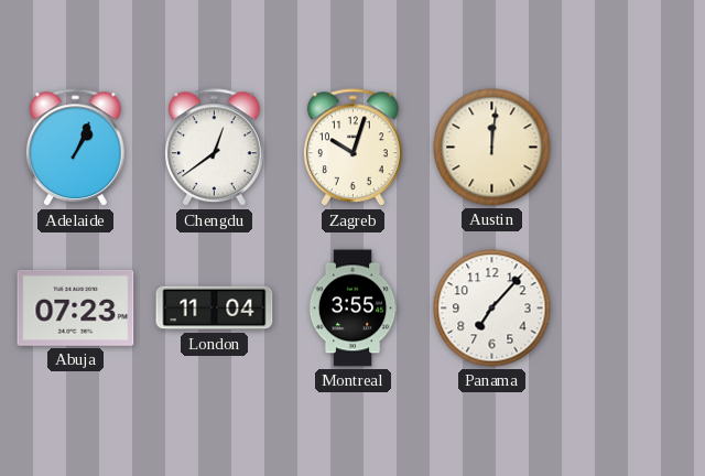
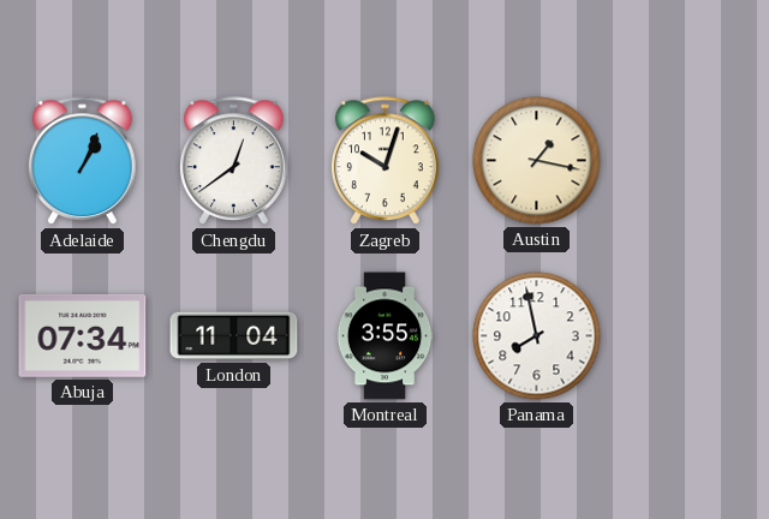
Austin: 12:01 -> 1:17
Abuja: 07:23 -> 07:34
Panama: 7:07 -> 7:58
